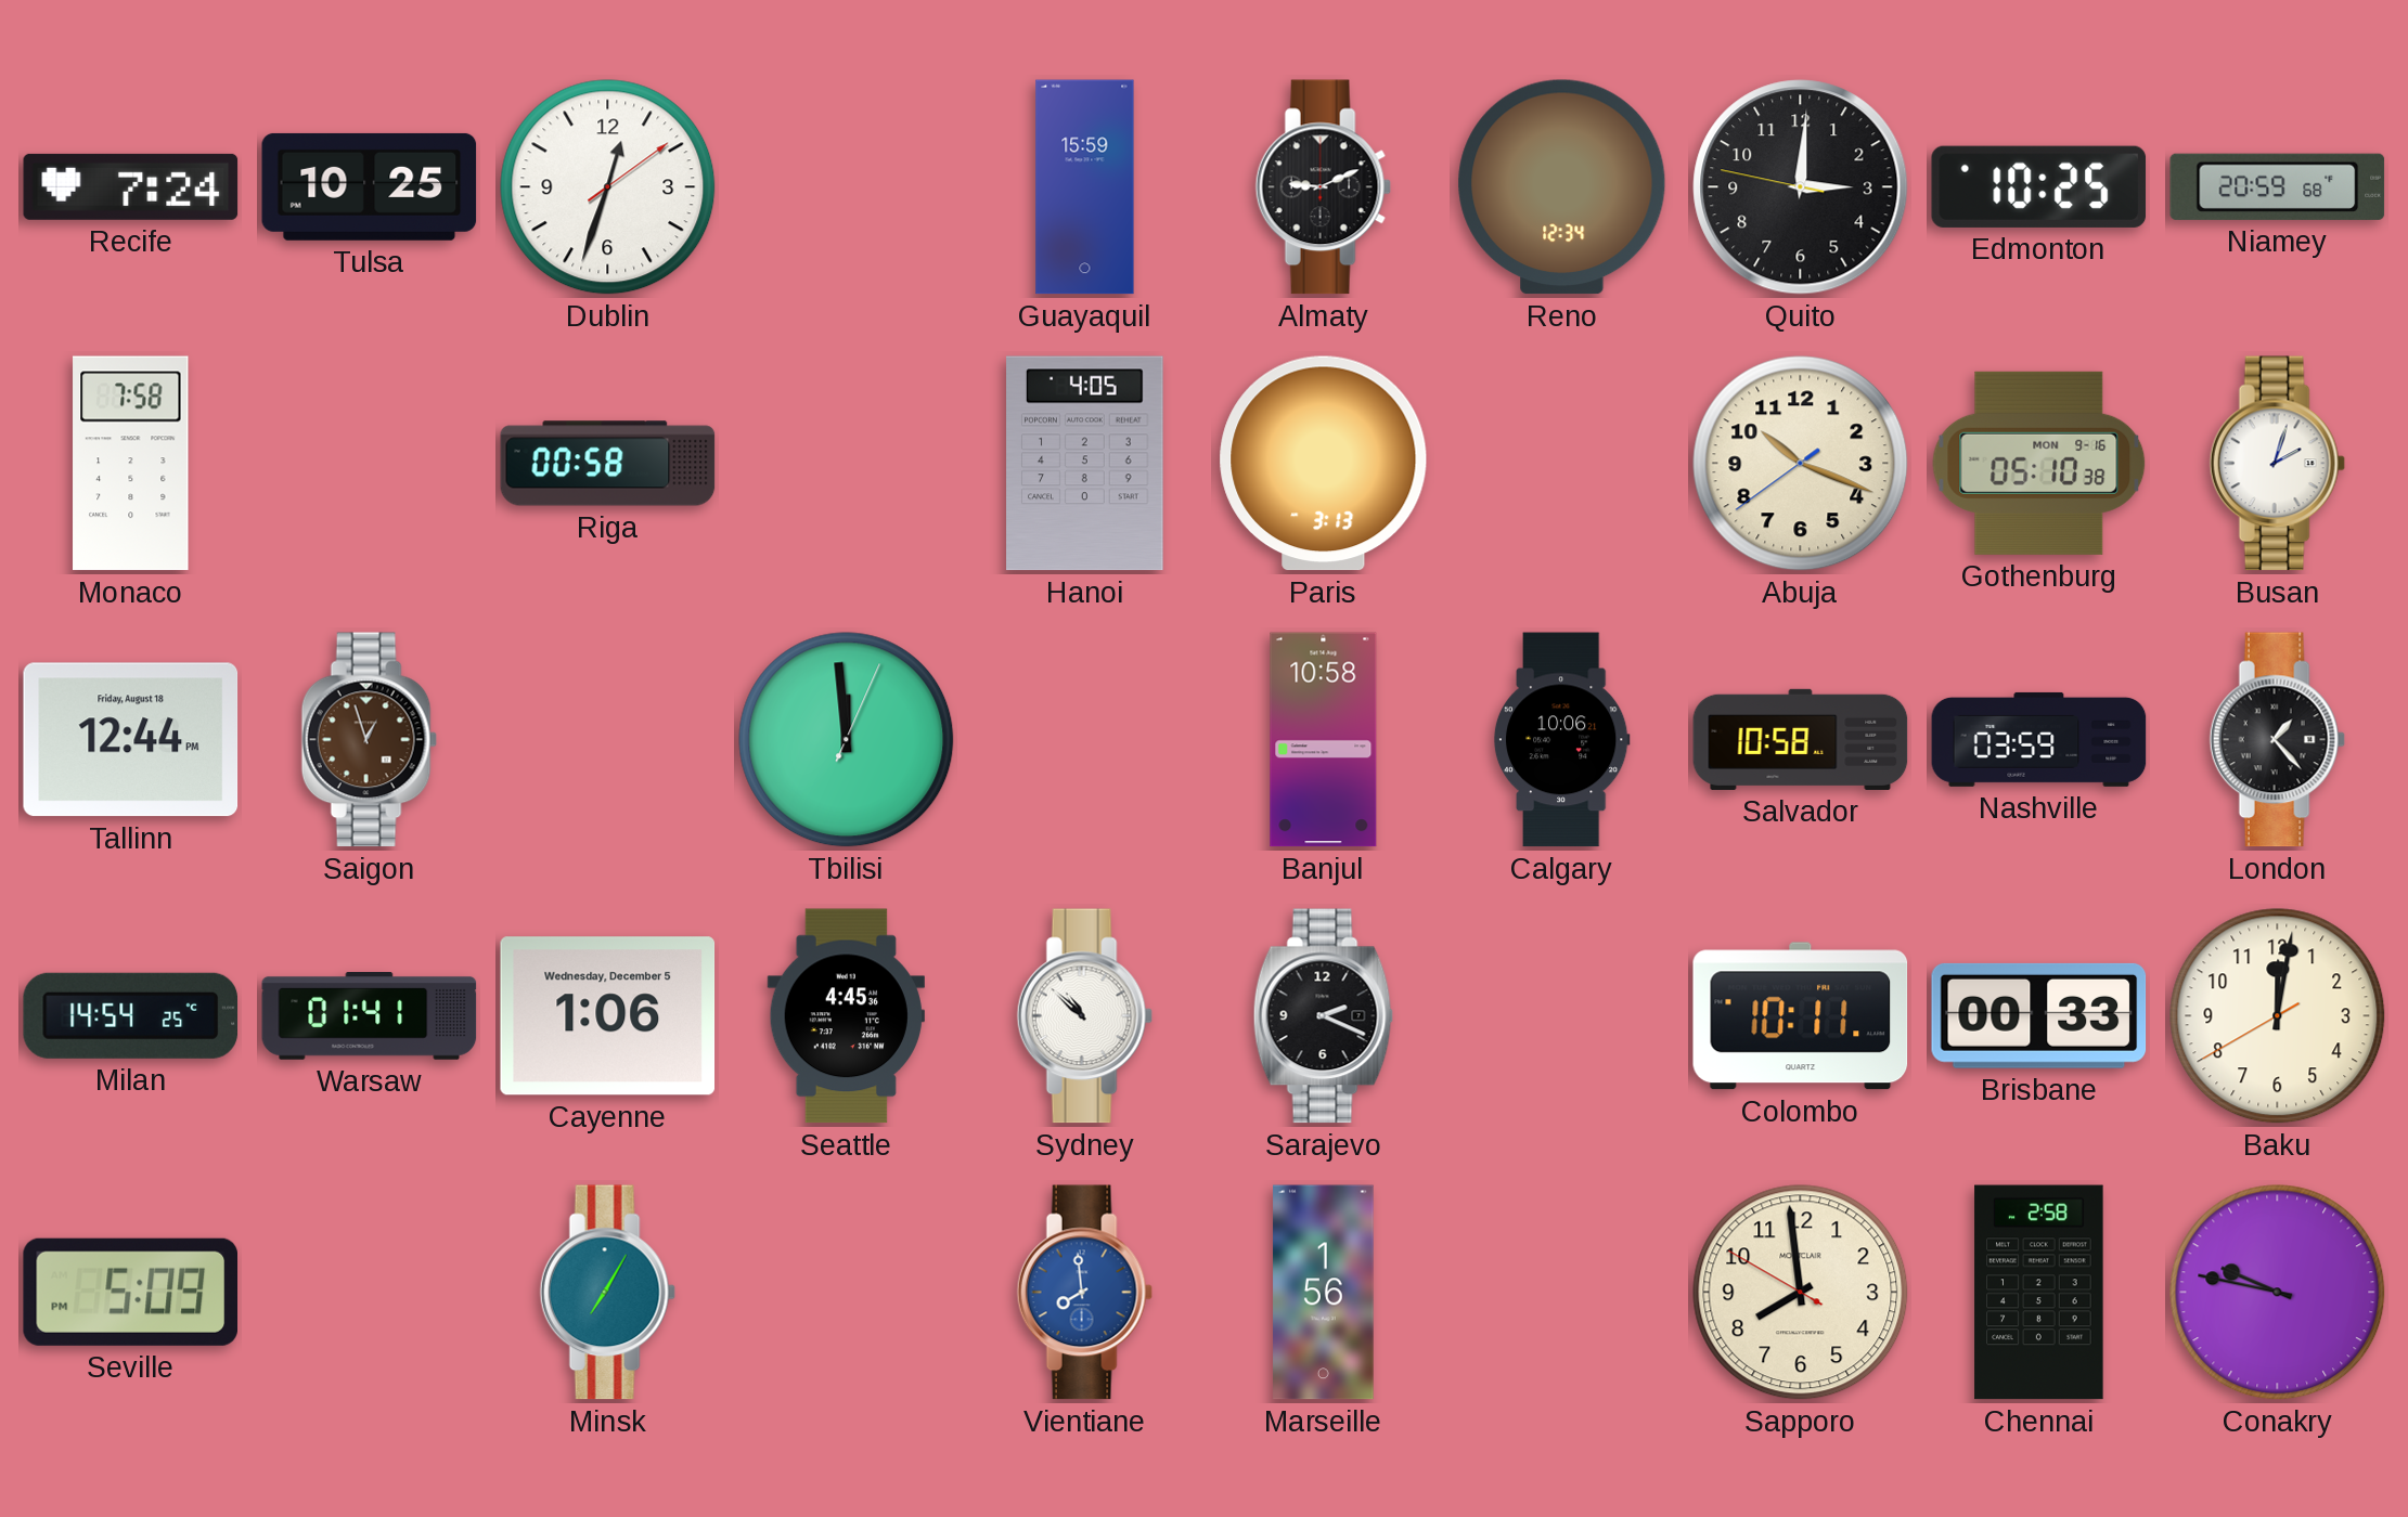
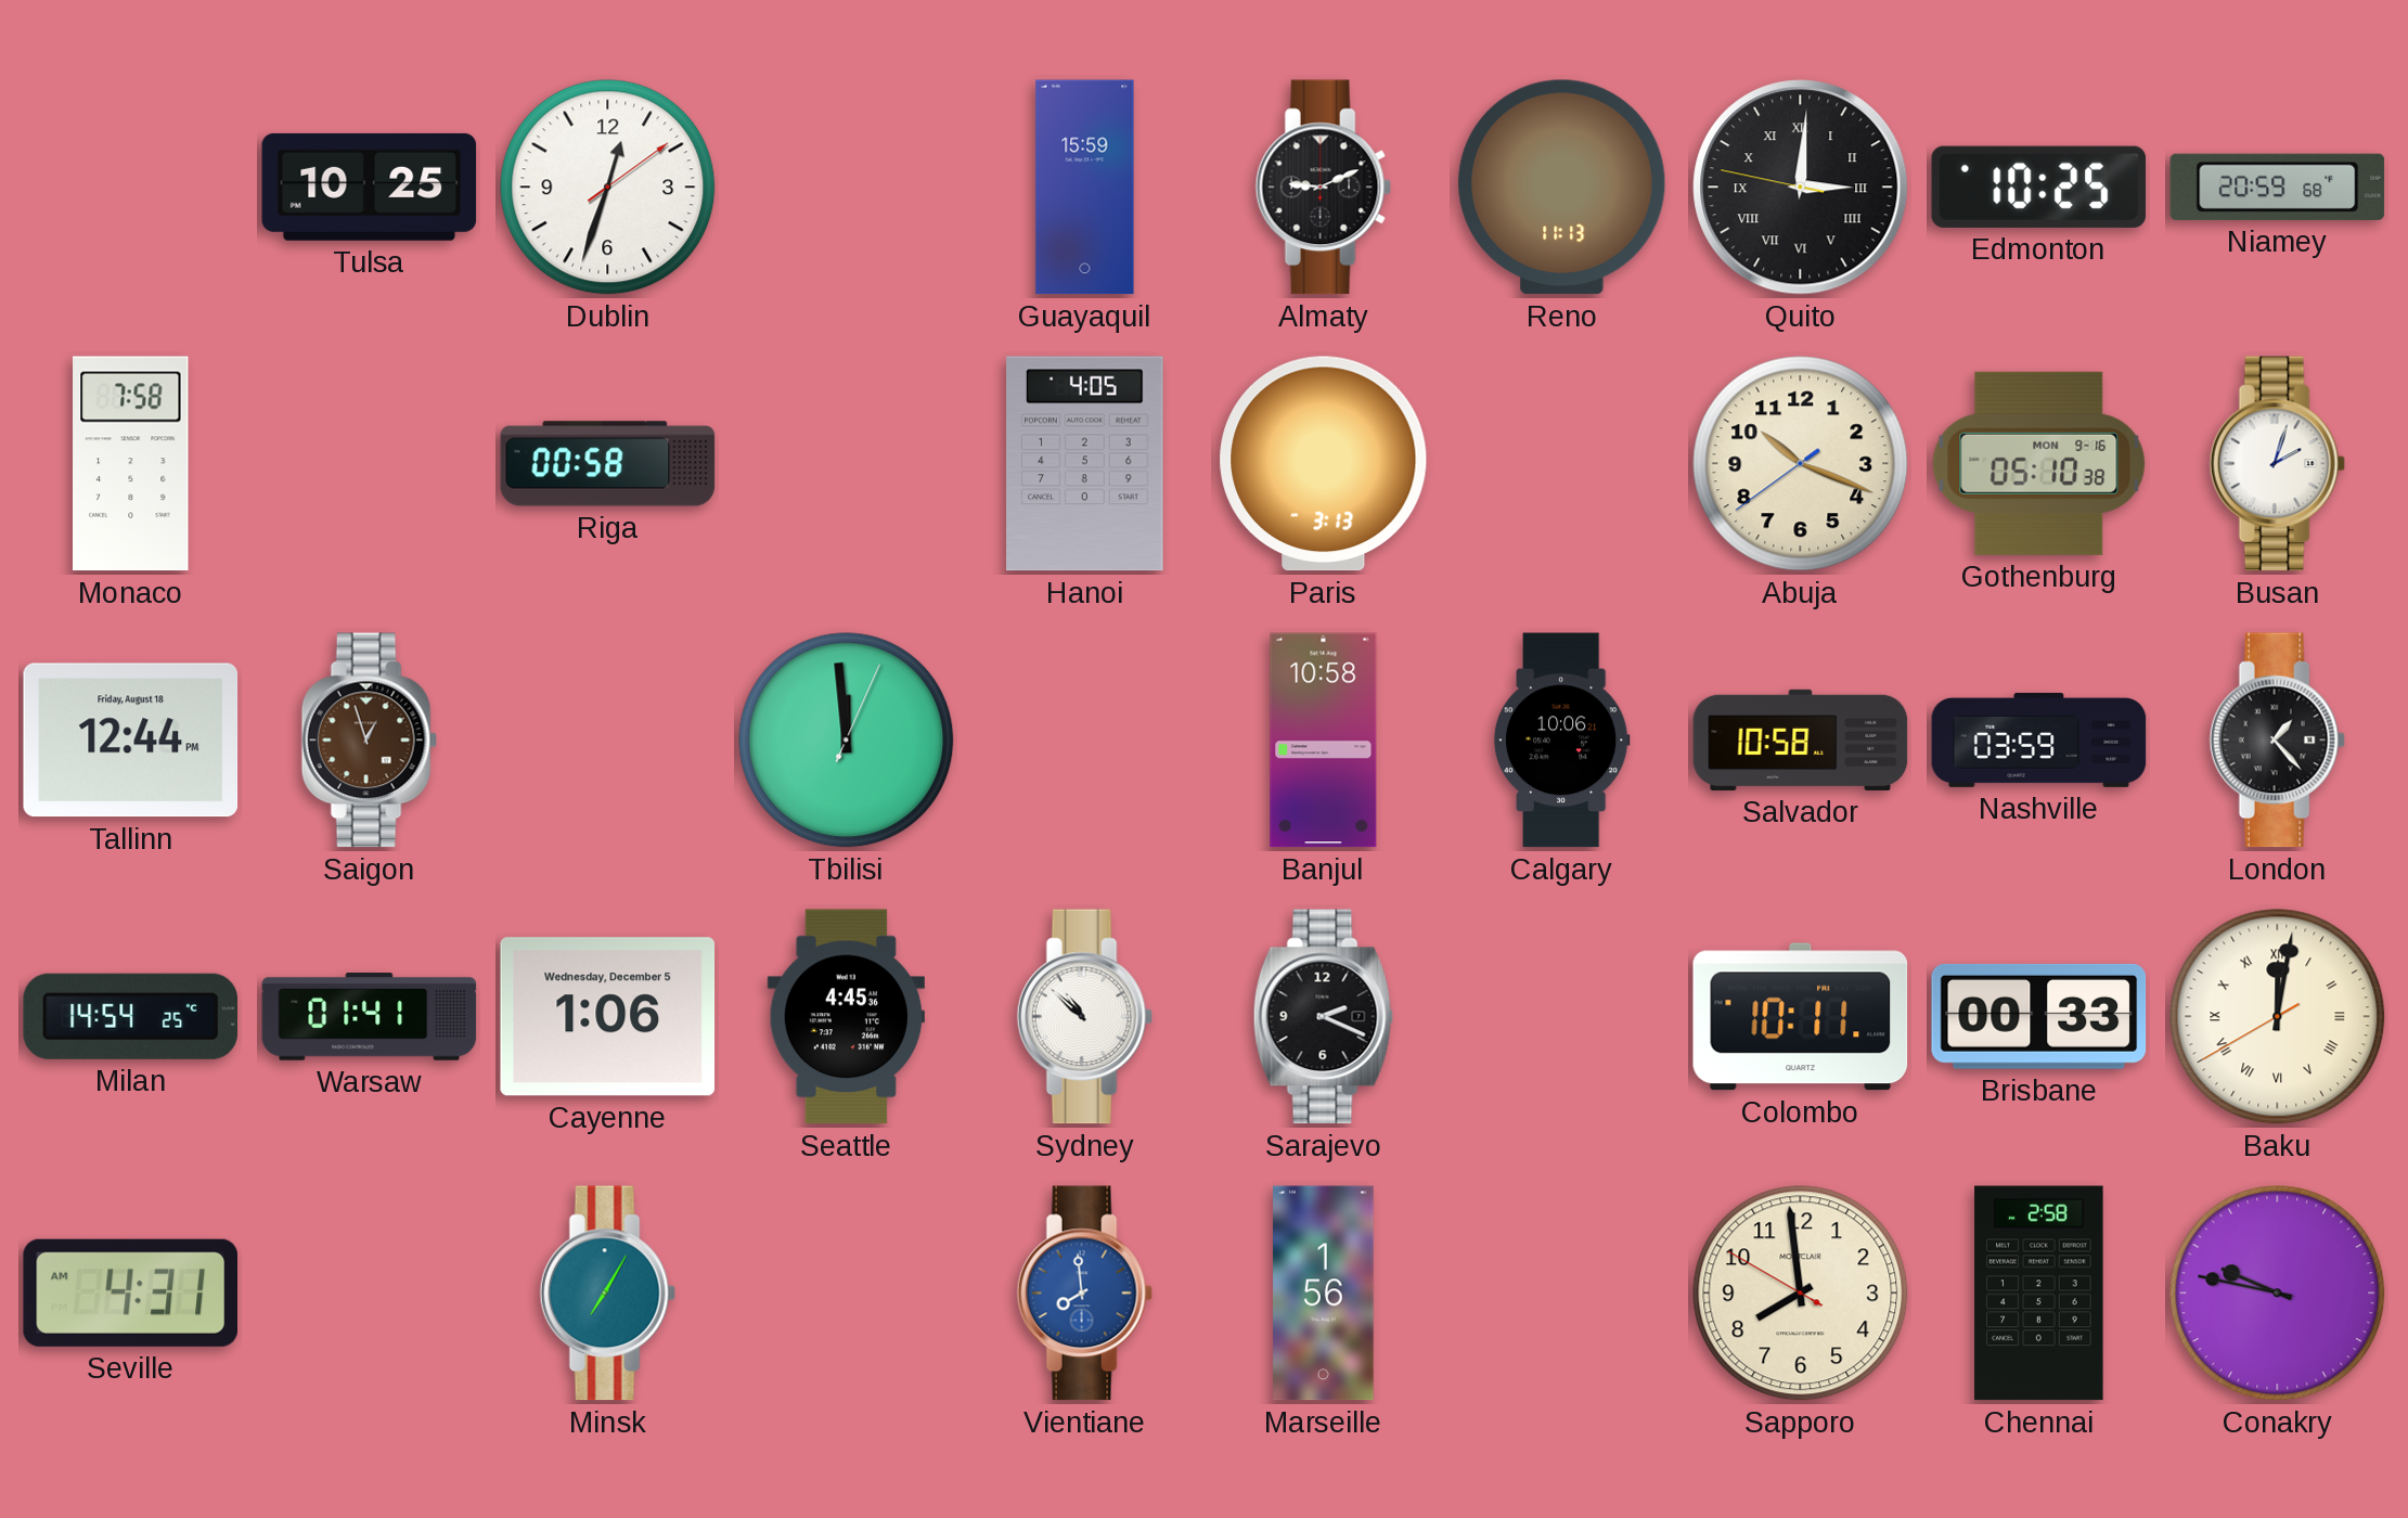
Recife: 7:24 -> none
Reno: 12:34 -> 11:13
Quito numerals: Arabic -> Roman
Baku numerals: Arabic -> Roman
Seville: 5:09 -> 4:31
